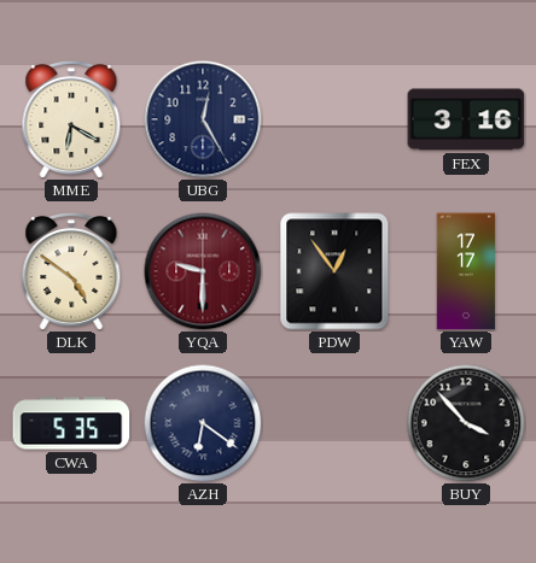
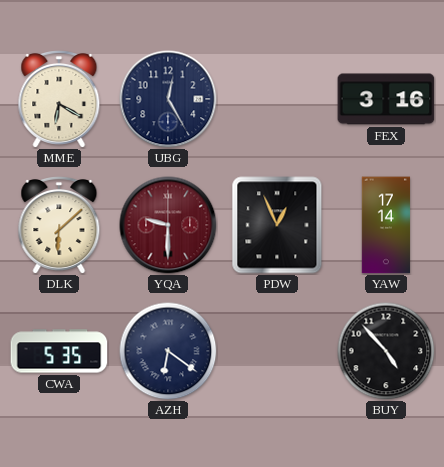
DLK: 4:51 -> 6:08
PDW: 12:54 -> 12:56
YAW: 17:17 -> 17:14
BUY: 3:53 -> 4:53
